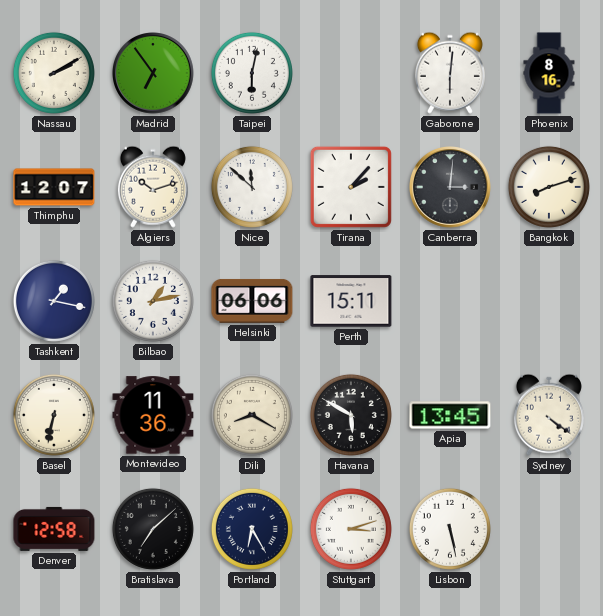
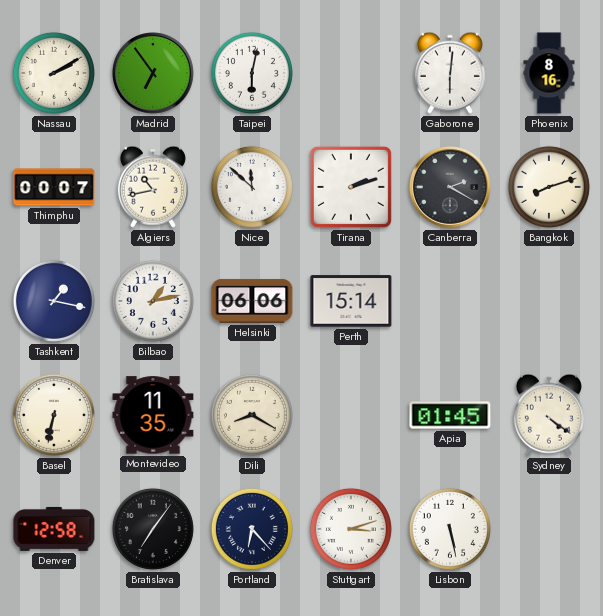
Thimphu: 12:07 -> 00:07
Algiers: 10:12 -> 10:43
Tirana: 2:07 -> 2:12
Canberra: 3:01 -> 2:20
Perth: 15:11 -> 15:14
Montevideo: 11:36 -> 11:35
Havana: 5:50 -> none
Apia: 13:45 -> 01:45
Bratislava: 7:08 -> 7:06
Portland: 6:25 -> 6:23
